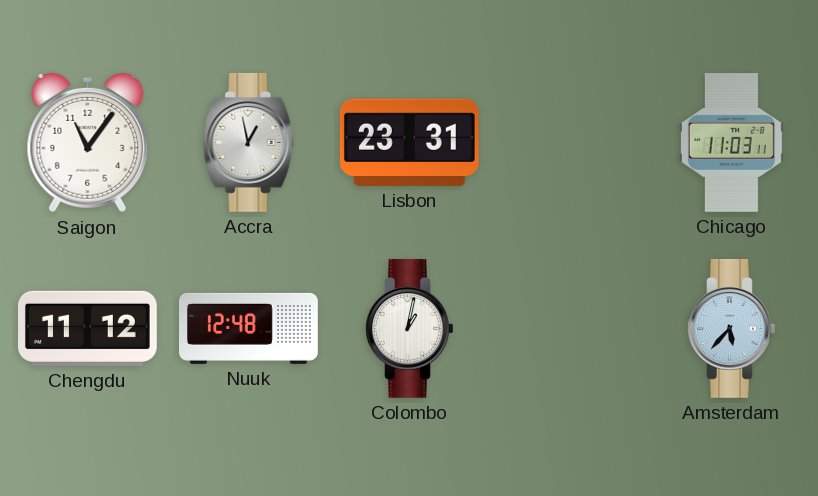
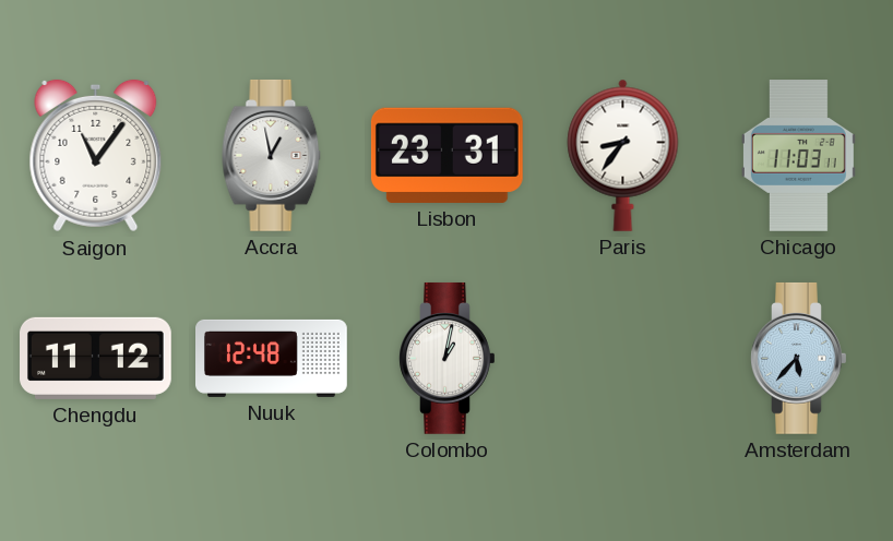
Paris: none -> 8:36
